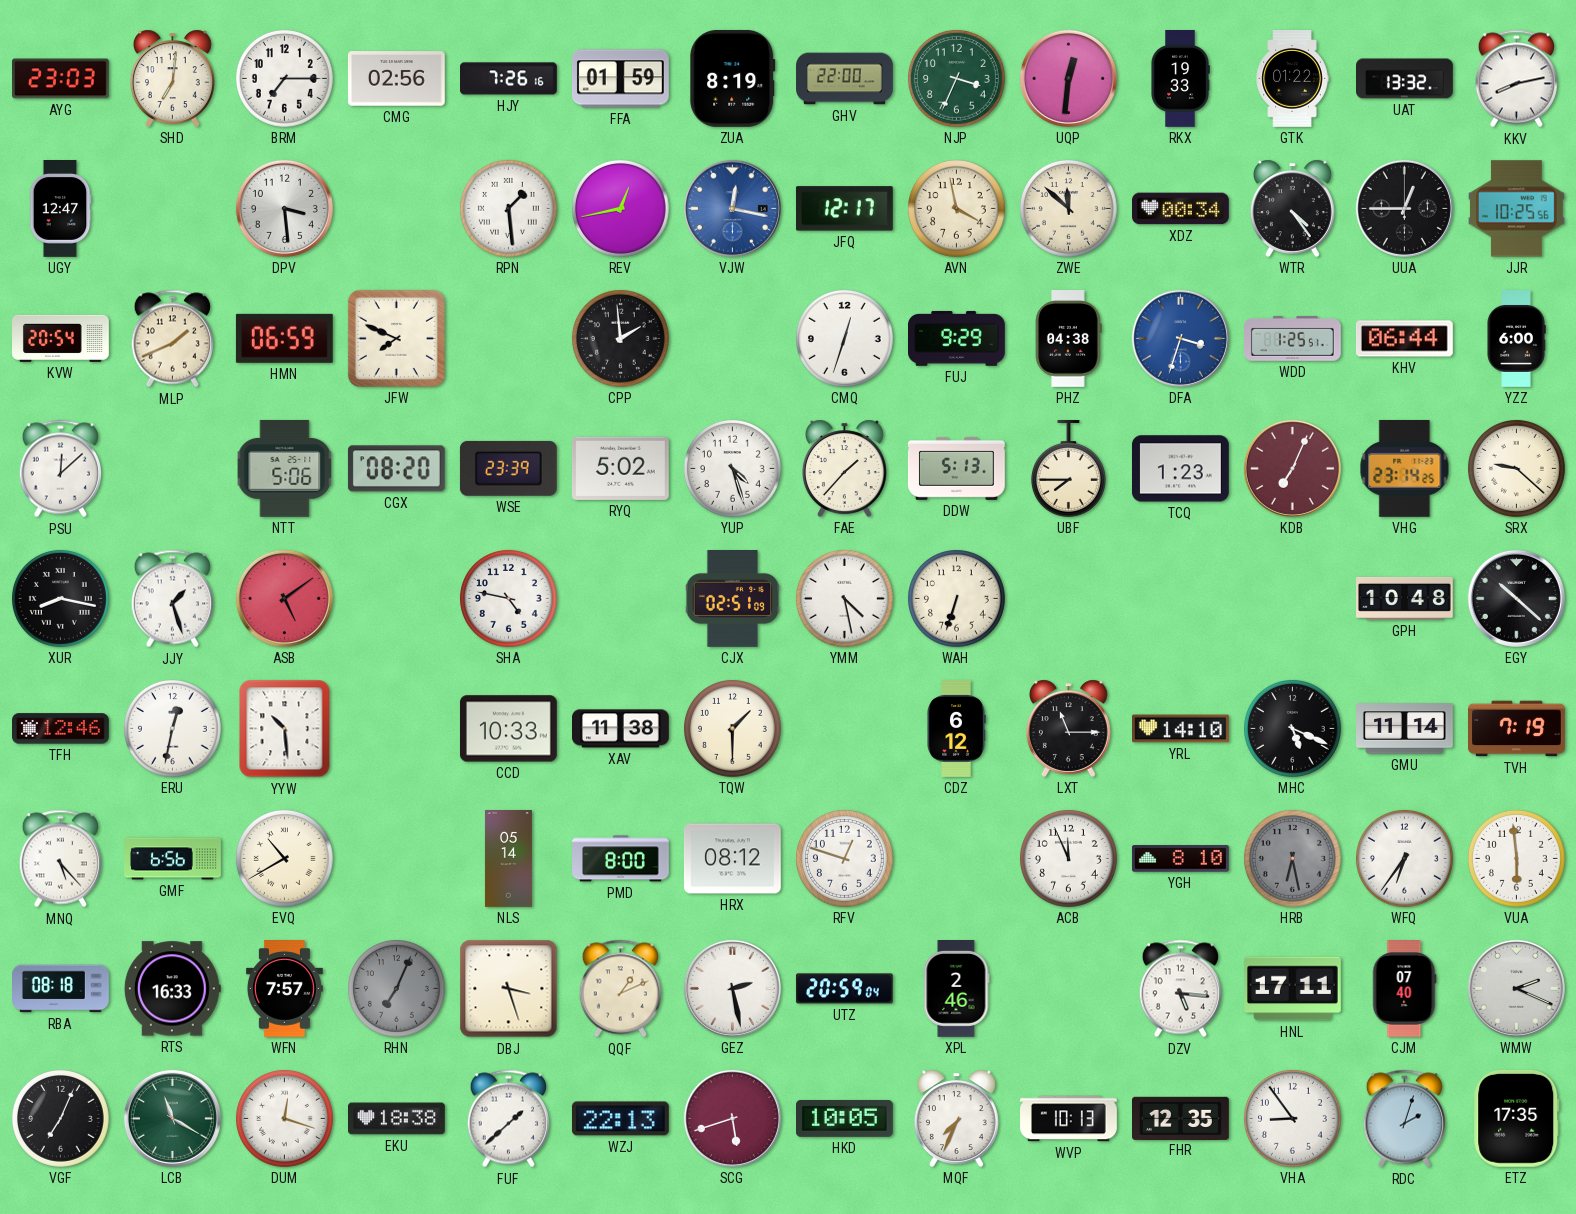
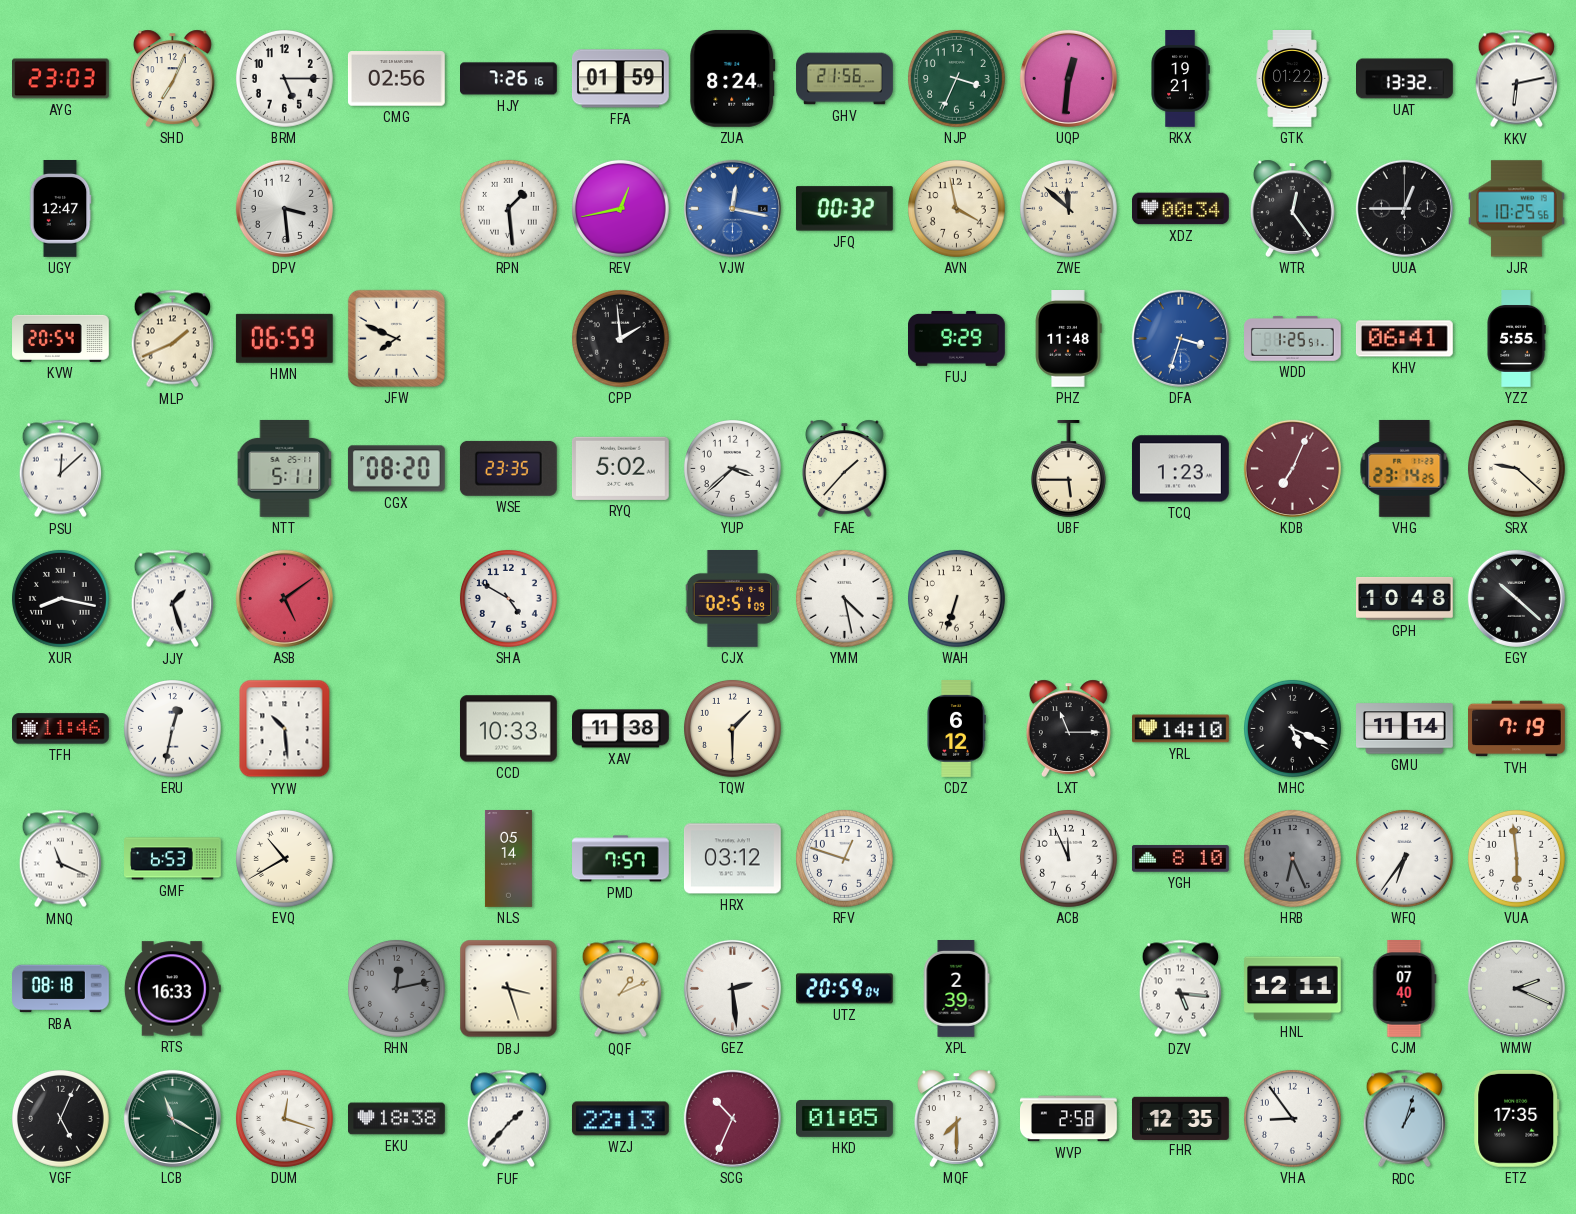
SHD: 7:01 -> 7:04
BRM: 7:15 -> 5:15
ZUA: 8:19 -> 8:24
GHV: 22:00 -> 21:56
RKX: 19:33 -> 19:21
KKV: 8:13 -> 6:13
JFQ: 12:17 -> 00:32
WTR: 4:24 -> 12:24
CMQ: 12:33 -> none
PHZ: 04:38 -> 11:48
KHV: 06:44 -> 06:41
YZZ: 6:00 -> 5:55
NTT: 5:06 -> 5:11
WSE: 23:39 -> 23:35
YUP: 4:27 -> 3:38
DDW: 5:13 -> none
UBF: 7:45 -> 5:45
SHA: 4:47 -> 4:50
TFH: 12:46 -> 11:46
MNQ: 5:23 -> 11:19
GMF: 6:56 -> 6:53
PMD: 8:00 -> 7:57
HRX: 08:12 -> 03:12
HRB: 6:28 -> 6:26
WFN: 7:57 -> none
RHN: 7:04 -> 12:13
GEZ: 2:28 -> 2:29
XPL: 2:46 -> 2:39
HNL: 17:11 -> 12:11
VGF: 7:04 -> 5:04
FUF: 1:38 -> 1:37
SCG: 5:42 -> 10:34
HKD: 10:05 -> 01:05
MQF: 7:34 -> 7:30
WVP: 10:13 -> 2:58
RDC: 2:03 -> 1:03
